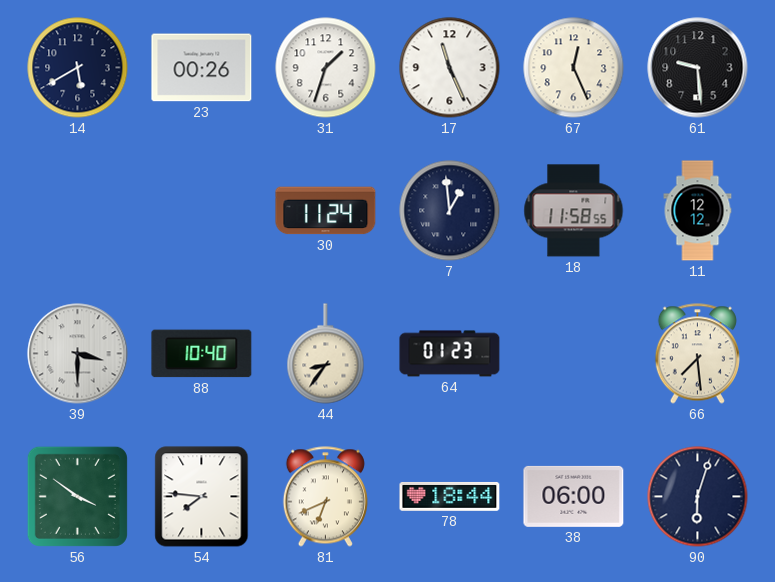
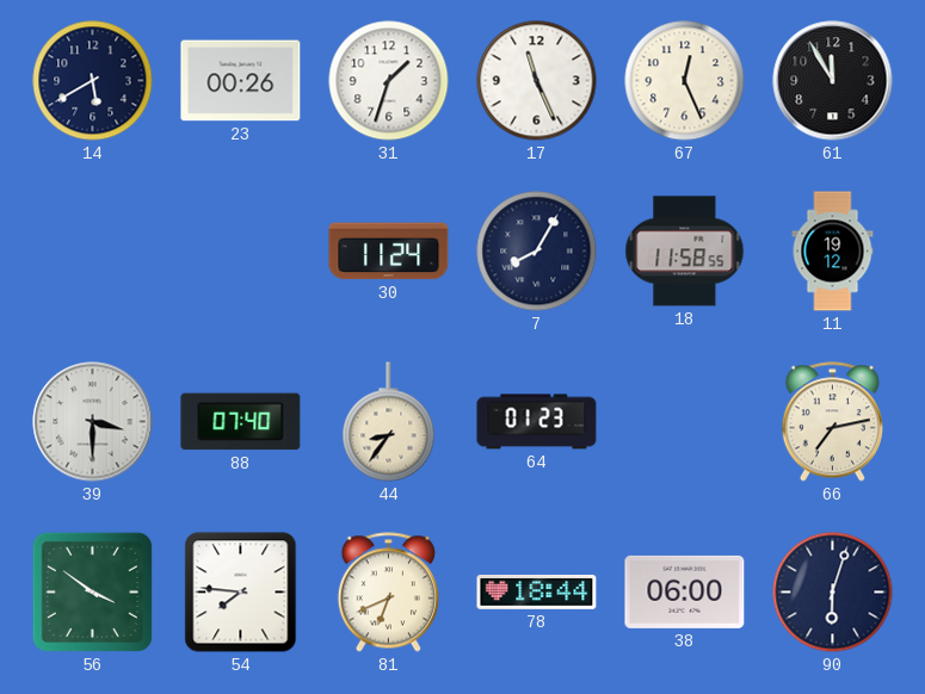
61: 9:29 -> 11:55
7: 12:59 -> 8:05
11: 12:12 -> 19:12
88: 10:40 -> 07:40
66: 7:29 -> 7:13
